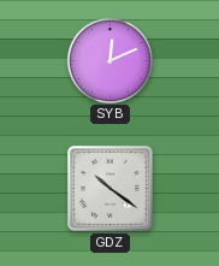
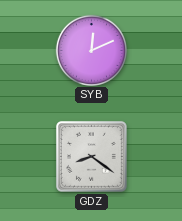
GDZ: 10:21 -> 8:21
